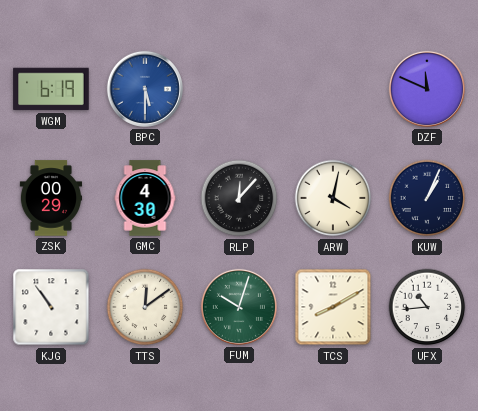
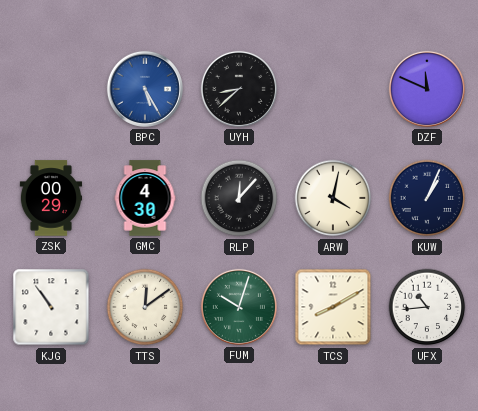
WGM: 6:19 -> none
BPC: 5:30 -> 5:25
UYH: none -> 8:38
